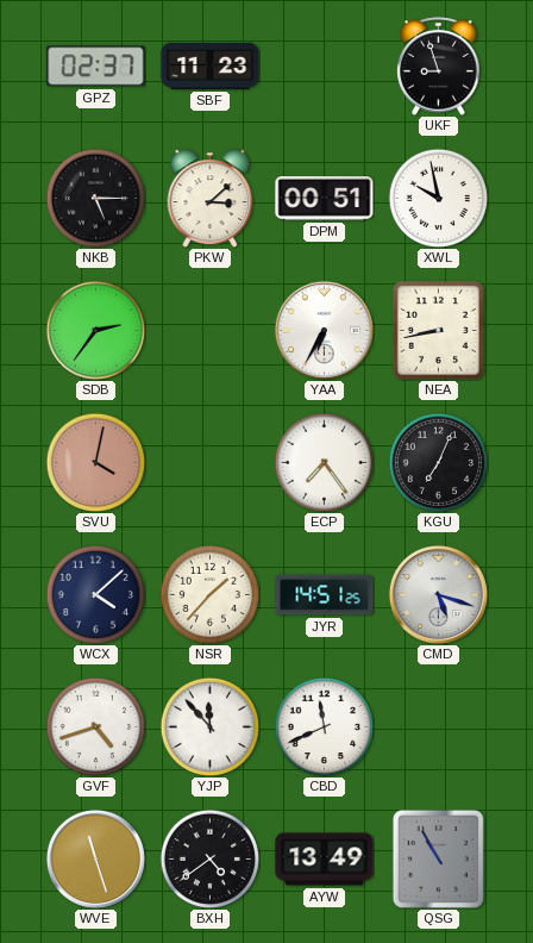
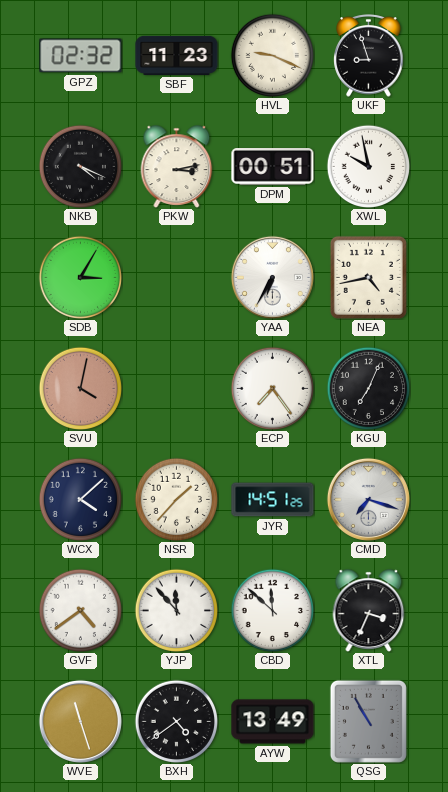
GPZ: 02:37 -> 02:32
HVL: none -> 9:19
NKB: 5:15 -> 4:19
PKW: 3:08 -> 3:13
SDB: 2:36 -> 3:05
NEA: 8:43 -> 4:43
CMD: 5:18 -> 7:18
GVF: 4:42 -> 4:39
CBD: 11:41 -> 11:52
XTL: none -> 3:34
